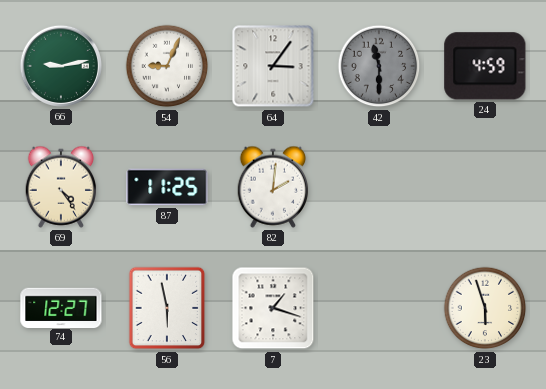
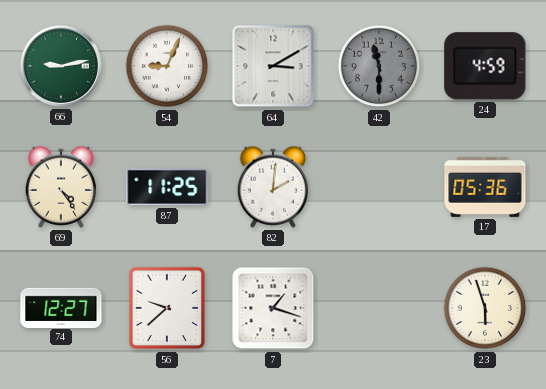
64: 3:06 -> 3:10
17: none -> 05:36
56: 5:58 -> 9:38
